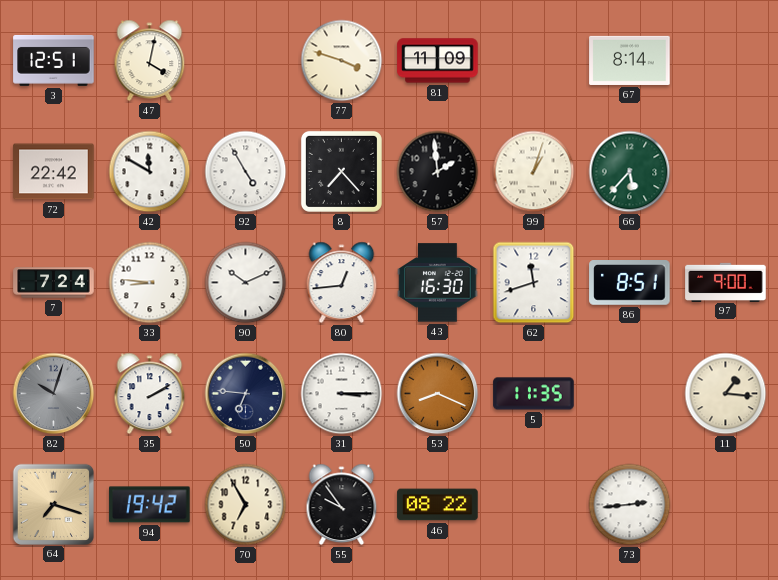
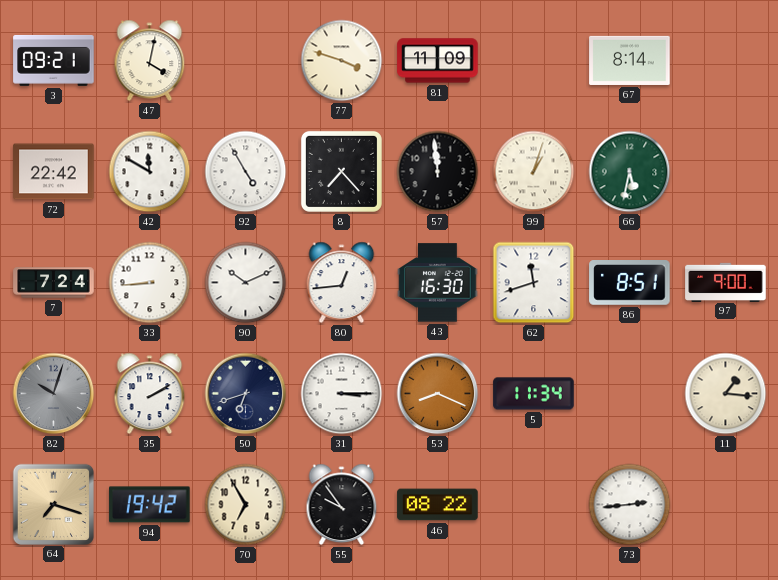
3: 12:51 -> 09:21
57: 1:59 -> 11:59
66: 5:37 -> 5:32
33: 8:46 -> 8:44
50: 6:46 -> 6:42
5: 11:35 -> 11:34
